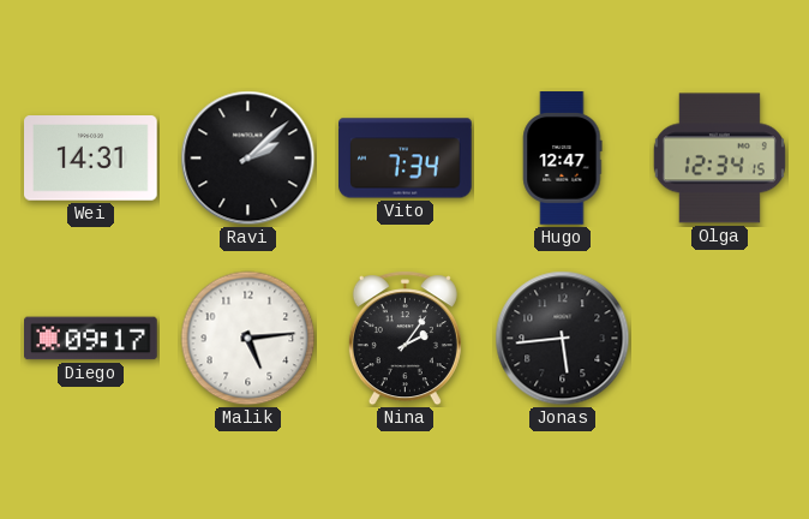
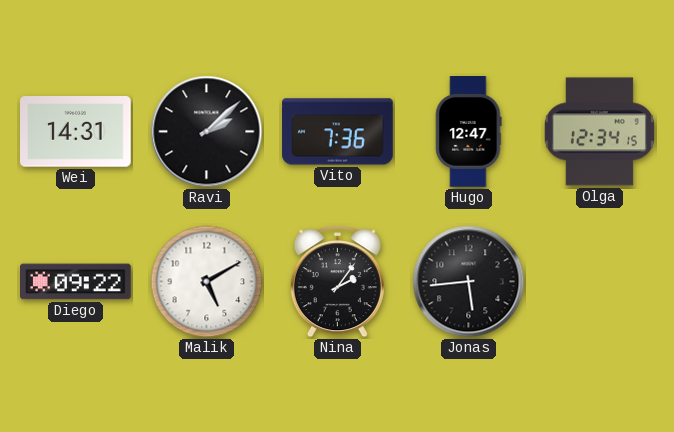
Vito: 7:34 -> 7:36
Diego: 09:17 -> 09:22
Malik: 5:14 -> 5:10
